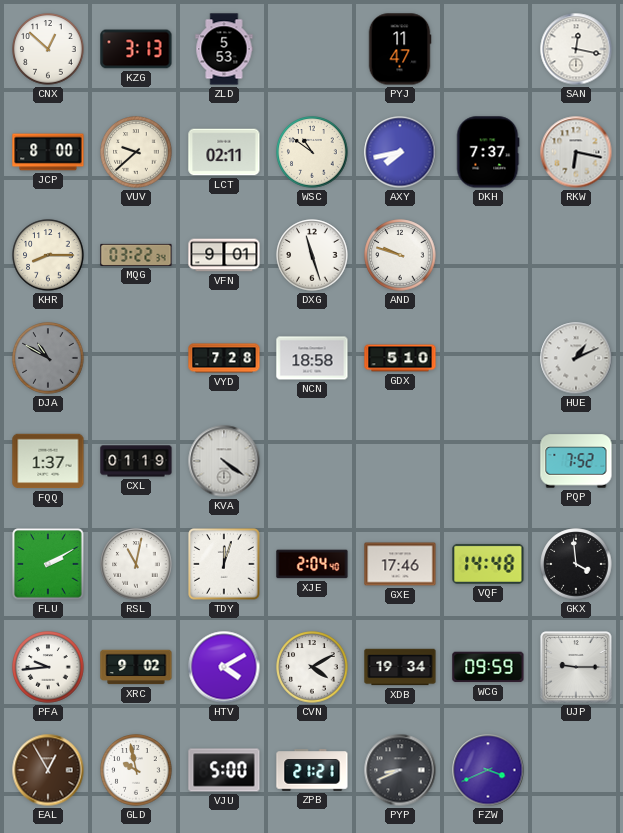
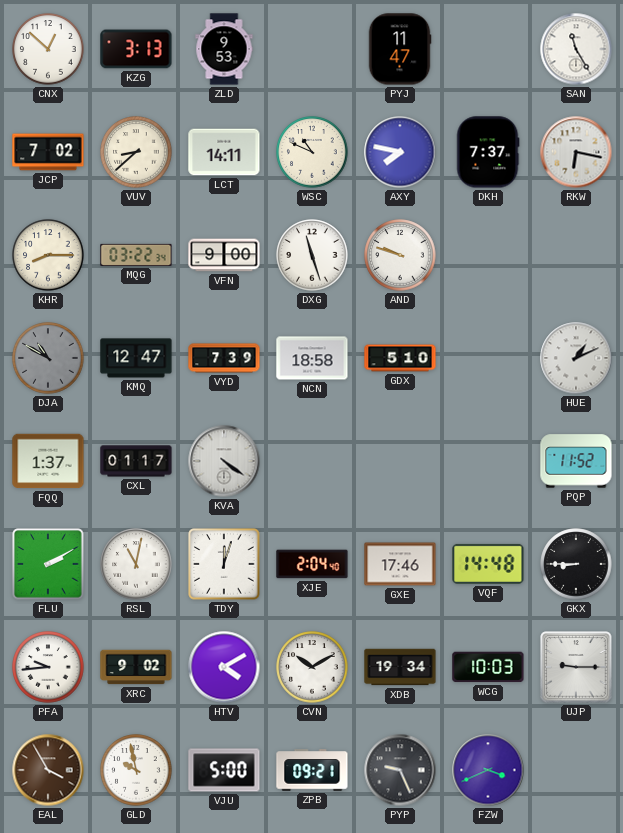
ZLD: 5:53 -> 9:53
SAN: 12:17 -> 11:25
JCP: 8:00 -> 7:02
VUV: 9:38 -> 8:38
LCT: 02:11 -> 14:11
WSC: 10:51 -> 10:49
AXY: 7:43 -> 7:47
VFN: 9:01 -> 9:00
KMQ: none -> 12:47
VYD: 7:28 -> 7:39
CXL: 01:19 -> 01:17
PQP: 7:52 -> 11:52
GKX: 3:59 -> 8:45
CVN: 4:10 -> 10:10
WCG: 09:59 -> 10:03
EAL: 12:55 -> 3:55
ZPB: 21:21 -> 09:21
PYP: 8:41 -> 9:26
